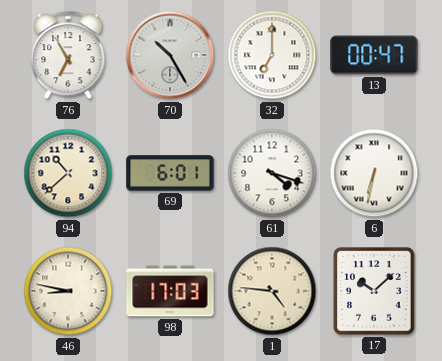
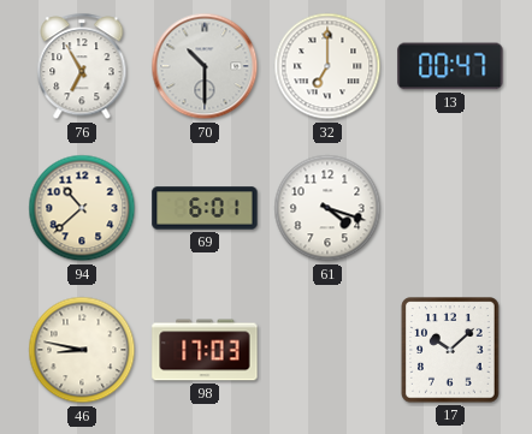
70: 10:25 -> 10:30
6: 6:32 -> none
1: 4:46 -> none
